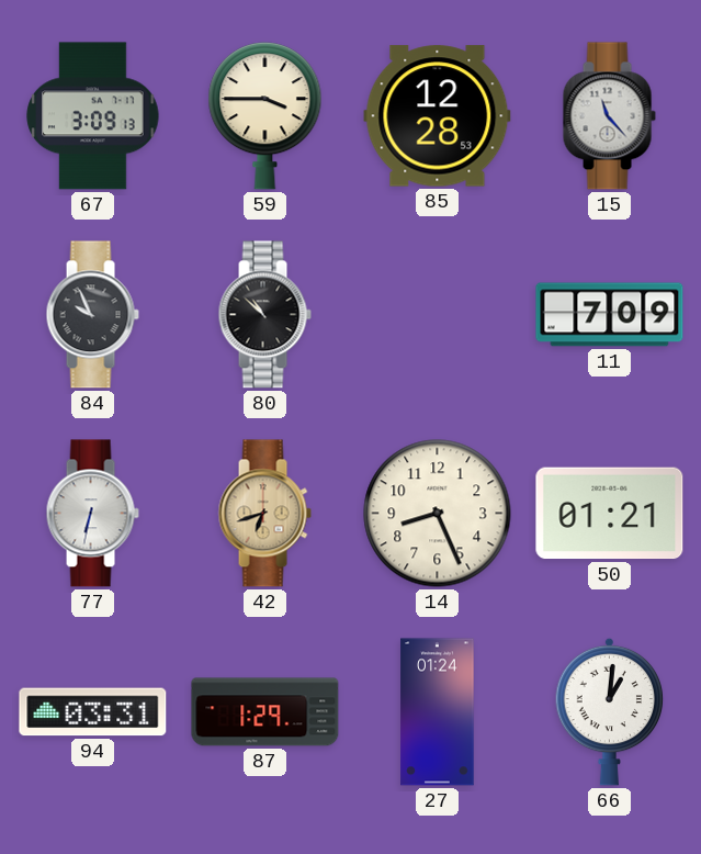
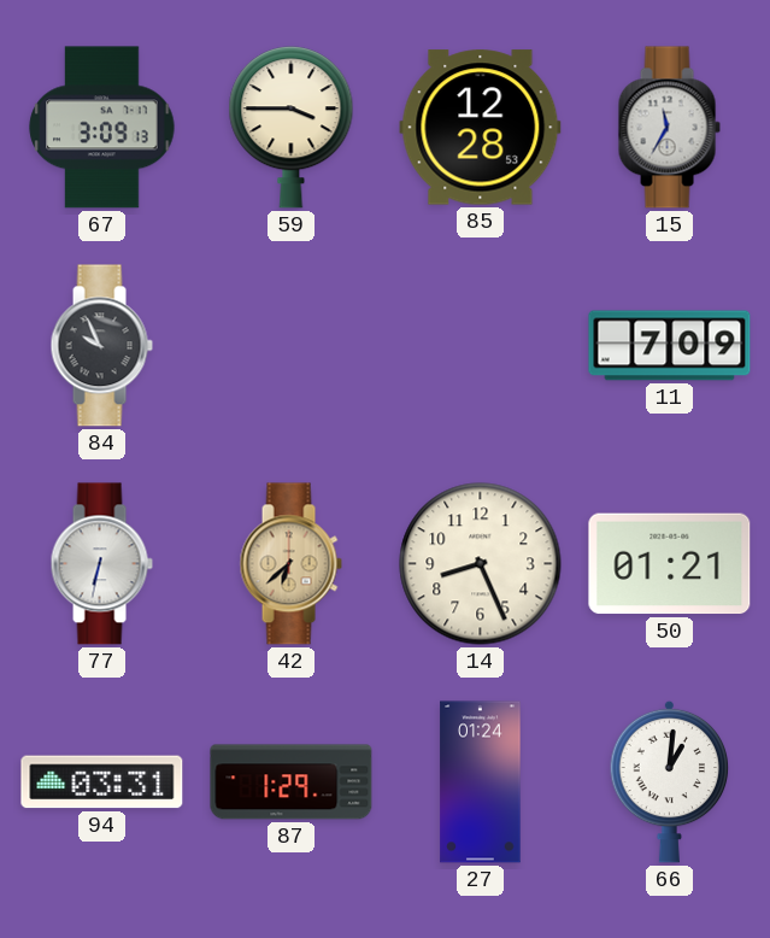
15: 11:23 -> 11:35
80: 10:52 -> none
42: 6:42 -> 6:38
